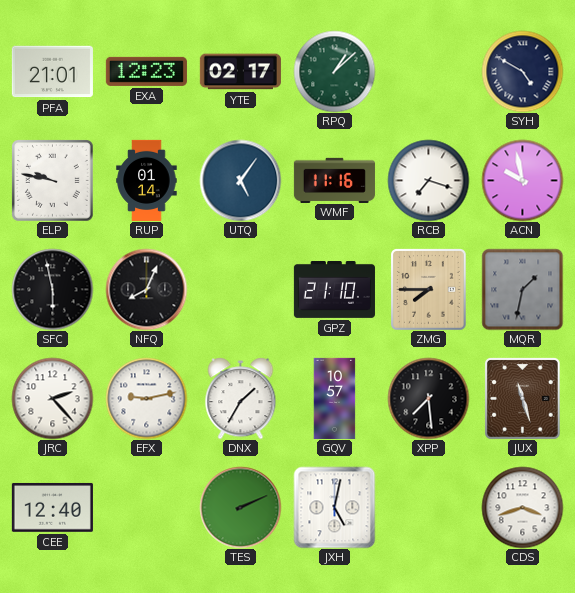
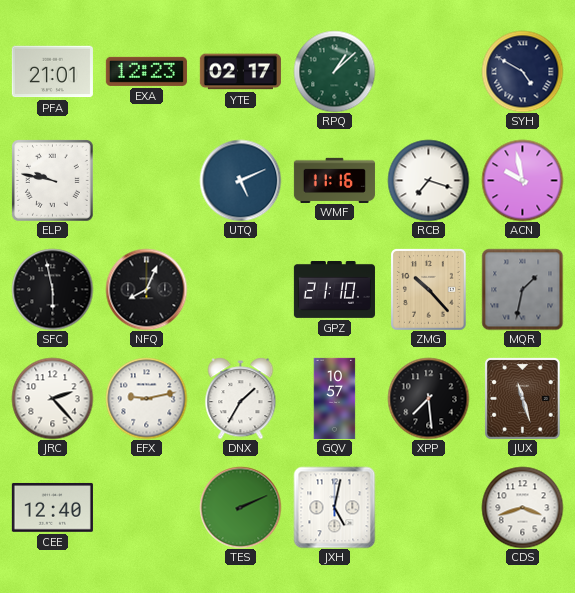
RUP: 01:14 -> none
UTQ: 5:06 -> 5:11
ZMG: 7:45 -> 10:23
